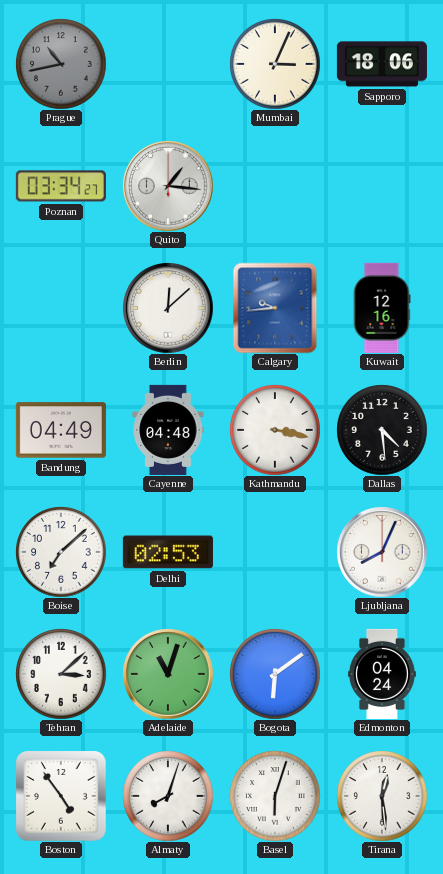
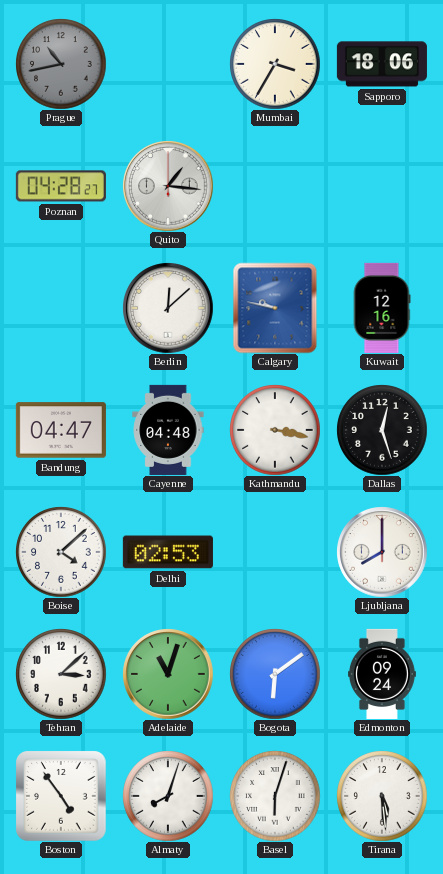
Mumbai: 3:04 -> 3:35
Poznan: 03:34 -> 04:28
Calgary: 9:44 -> 9:47
Bandung: 04:49 -> 04:47
Dallas: 4:29 -> 12:27
Boise: 7:08 -> 4:08
Ljubljana: 8:04 -> 8:00
Edmonton: 04:24 -> 09:24
Tirana: 12:29 -> 5:29
